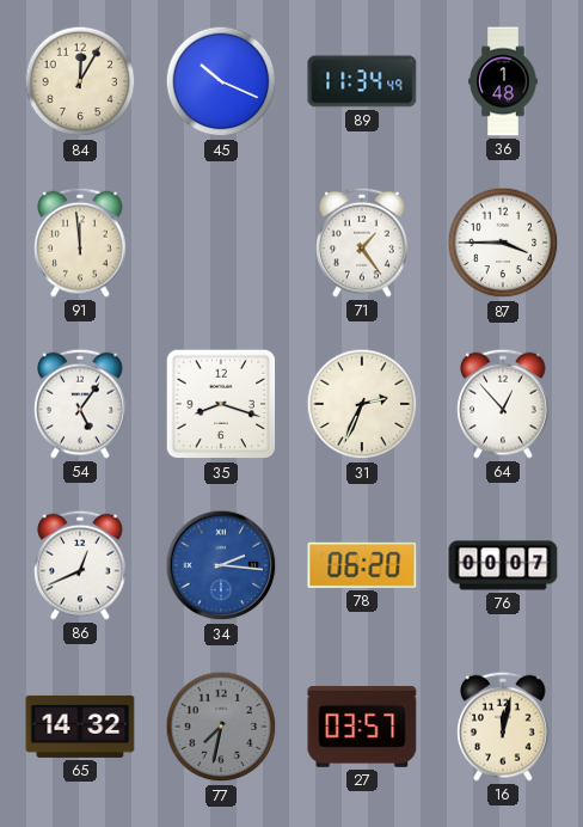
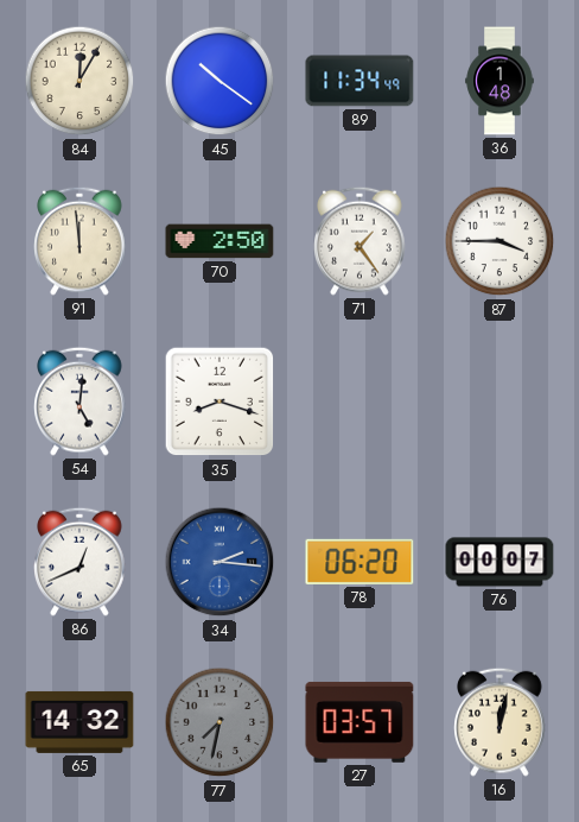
45: 10:19 -> 10:21
70: none -> 2:50
54: 5:06 -> 5:01
31: 2:34 -> none
64: 12:53 -> none
